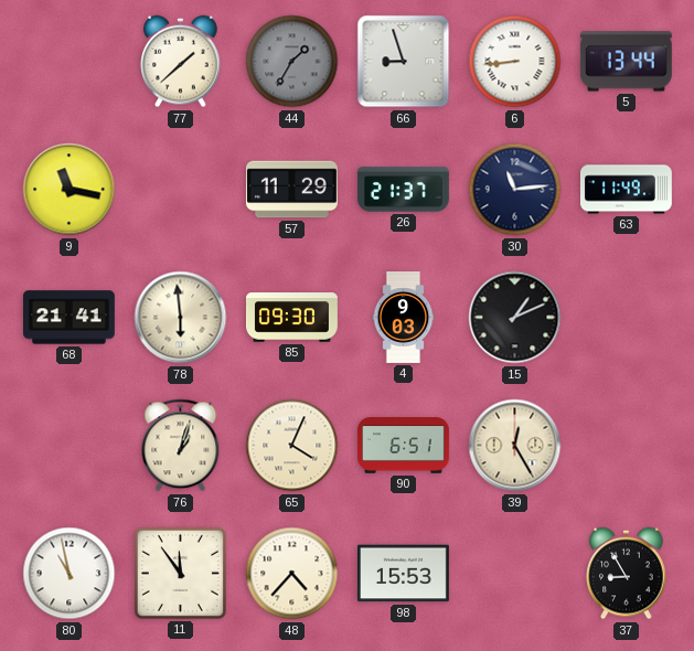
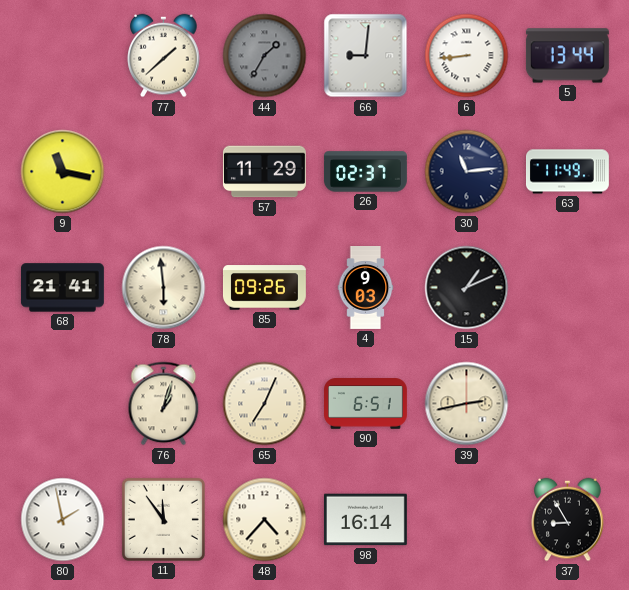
66: 8:57 -> 9:01
26: 21:37 -> 02:37
85: 09:30 -> 09:26
65: 4:04 -> 7:04
39: 12:25 -> 2:43
80: 10:58 -> 1:58
98: 15:53 -> 16:14
